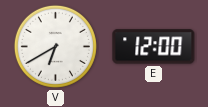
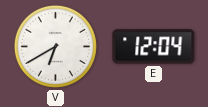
E: 12:00 -> 12:04
